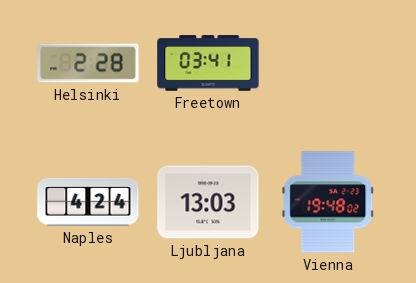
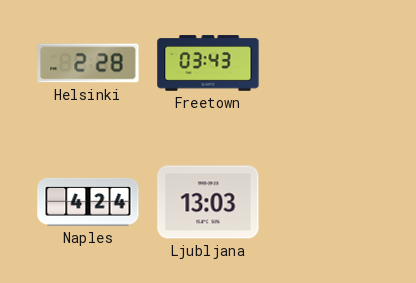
Freetown: 03:41 -> 03:43
Vienna: 19:48 -> none
